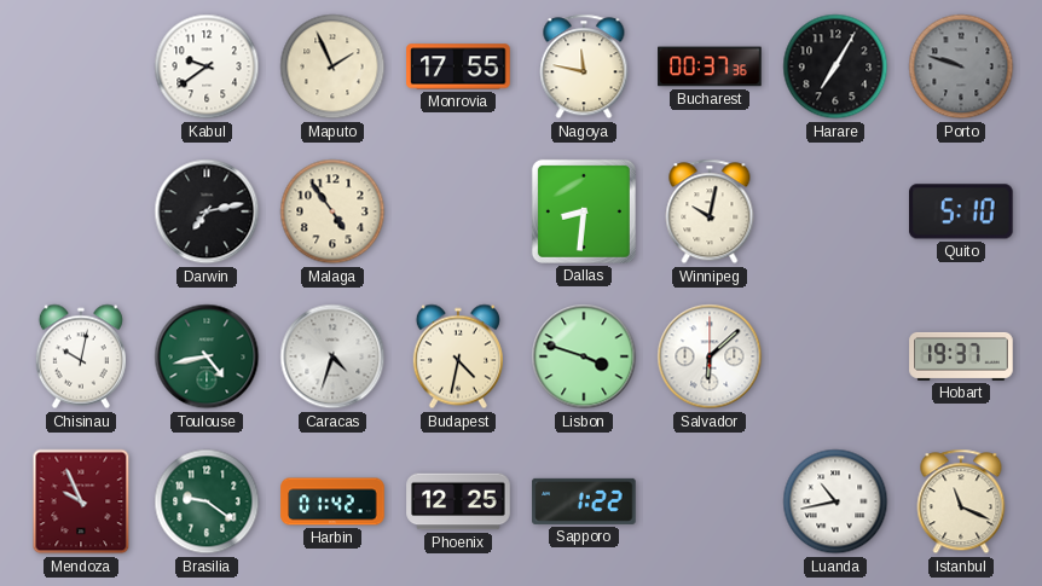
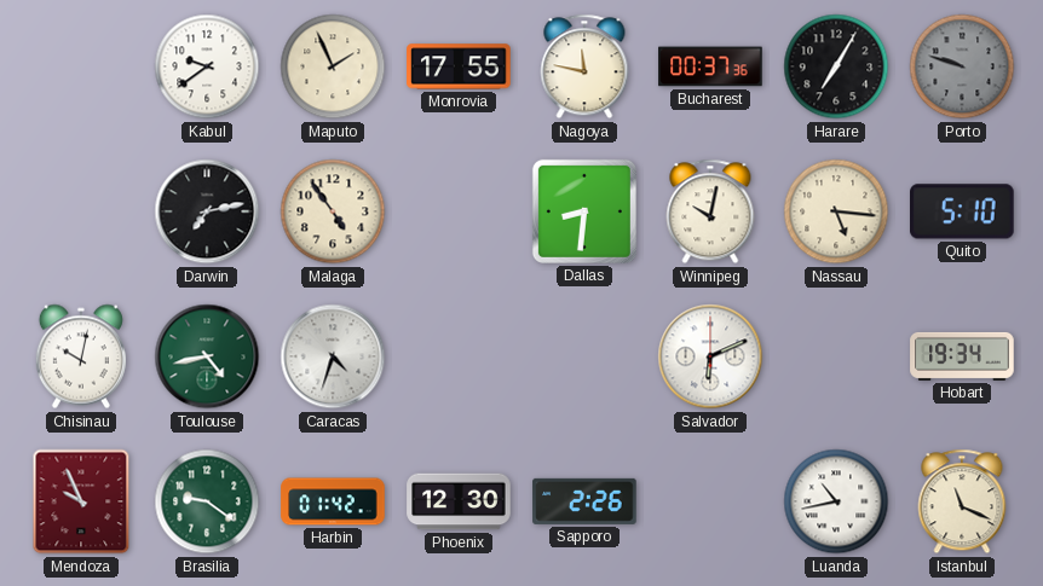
Nassau: none -> 5:16
Budapest: 4:32 -> none
Lisbon: 3:48 -> none
Salvador: 6:08 -> 6:11
Hobart: 19:37 -> 19:34
Phoenix: 12:25 -> 12:30
Sapporo: 1:22 -> 2:26
